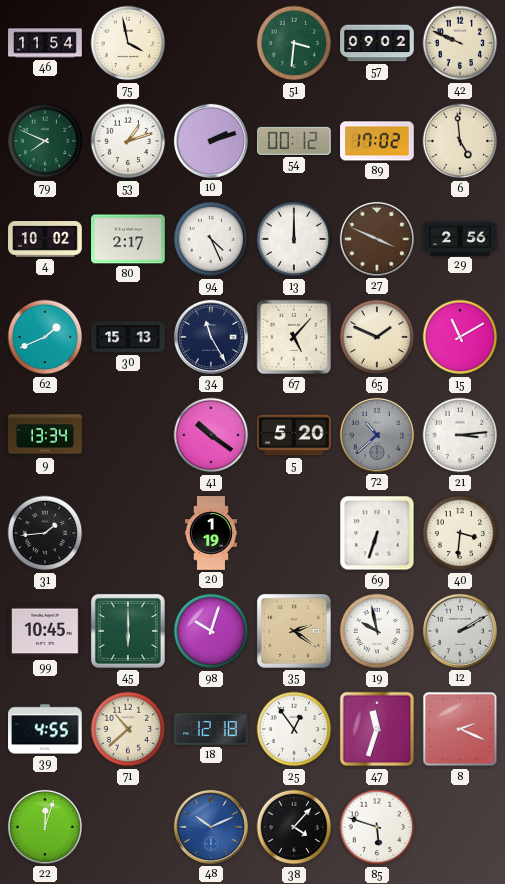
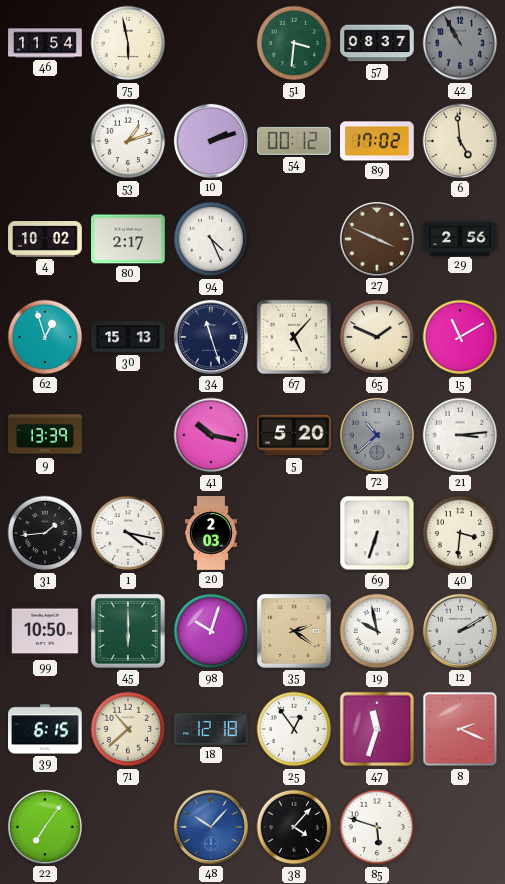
75: 3:58 -> 5:58
57: 09:02 -> 08:37
42: 9:49 -> 10:55
42 dial: cream -> grey
79: 7:49 -> none
13: 12:00 -> none
62: 1:41 -> 12:57
34: 11:25 -> 11:27
9: 13:34 -> 13:39
41: 10:21 -> 10:17
1: none -> 4:17
20: 1:19 -> 2:03
99: 10:45 -> 10:50
39: 4:55 -> 6:15
22: 12:03 -> 7:06
48: 10:11 -> 10:07
